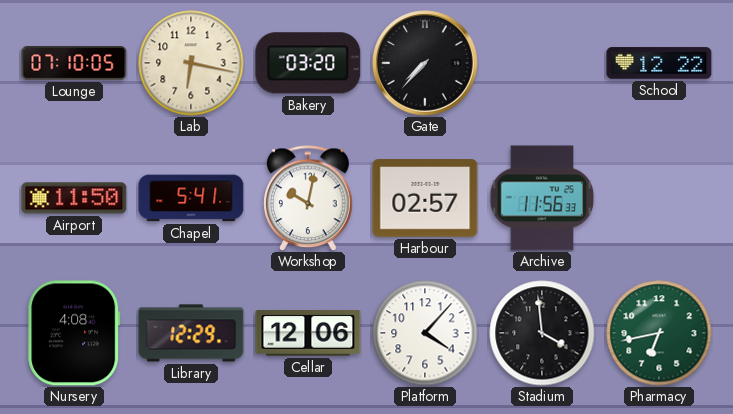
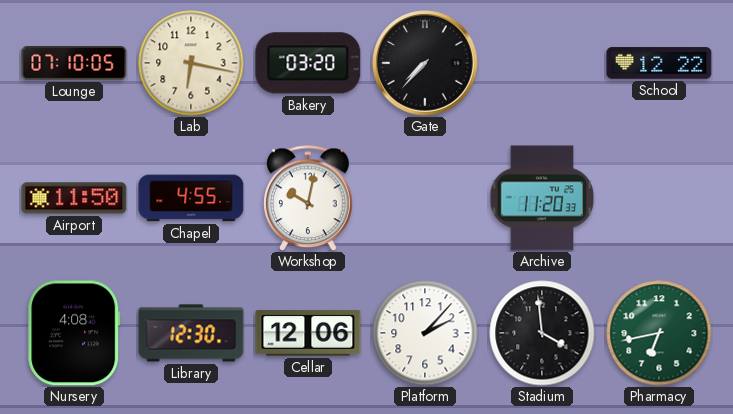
Chapel: 5:41 -> 4:55
Harbour: 02:57 -> none
Archive: 11:56 -> 11:20
Library: 12:29 -> 12:30
Platform: 4:07 -> 2:07
